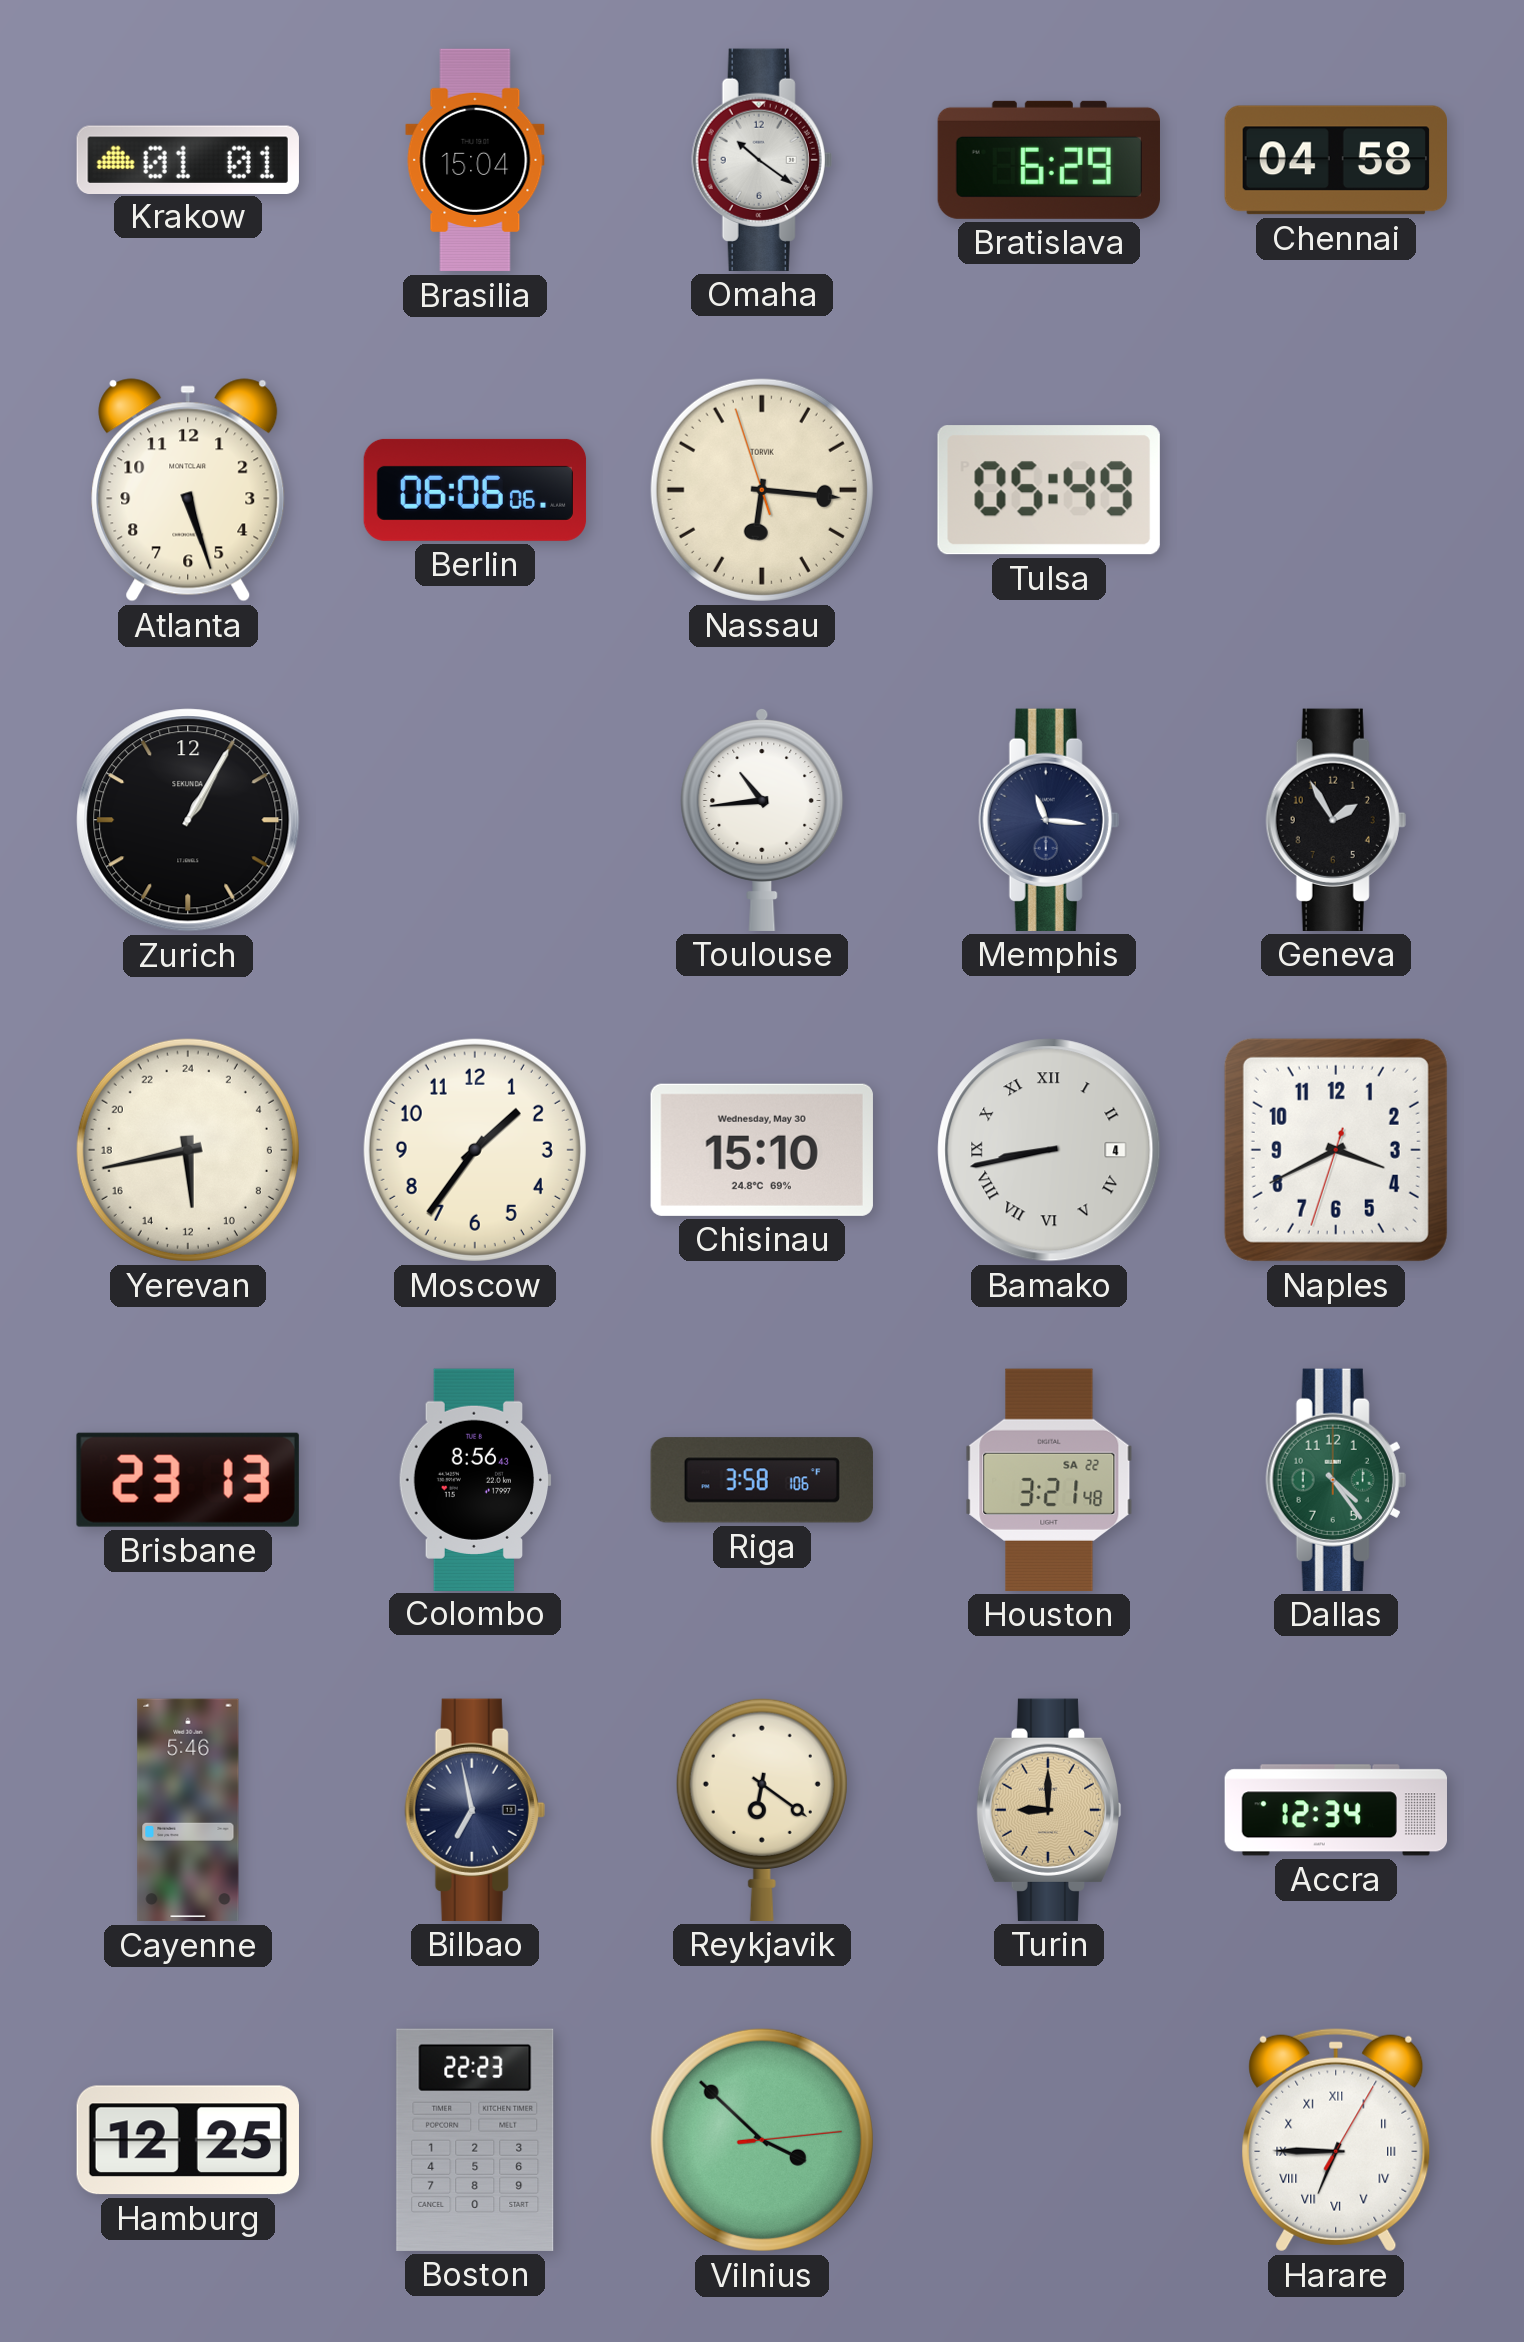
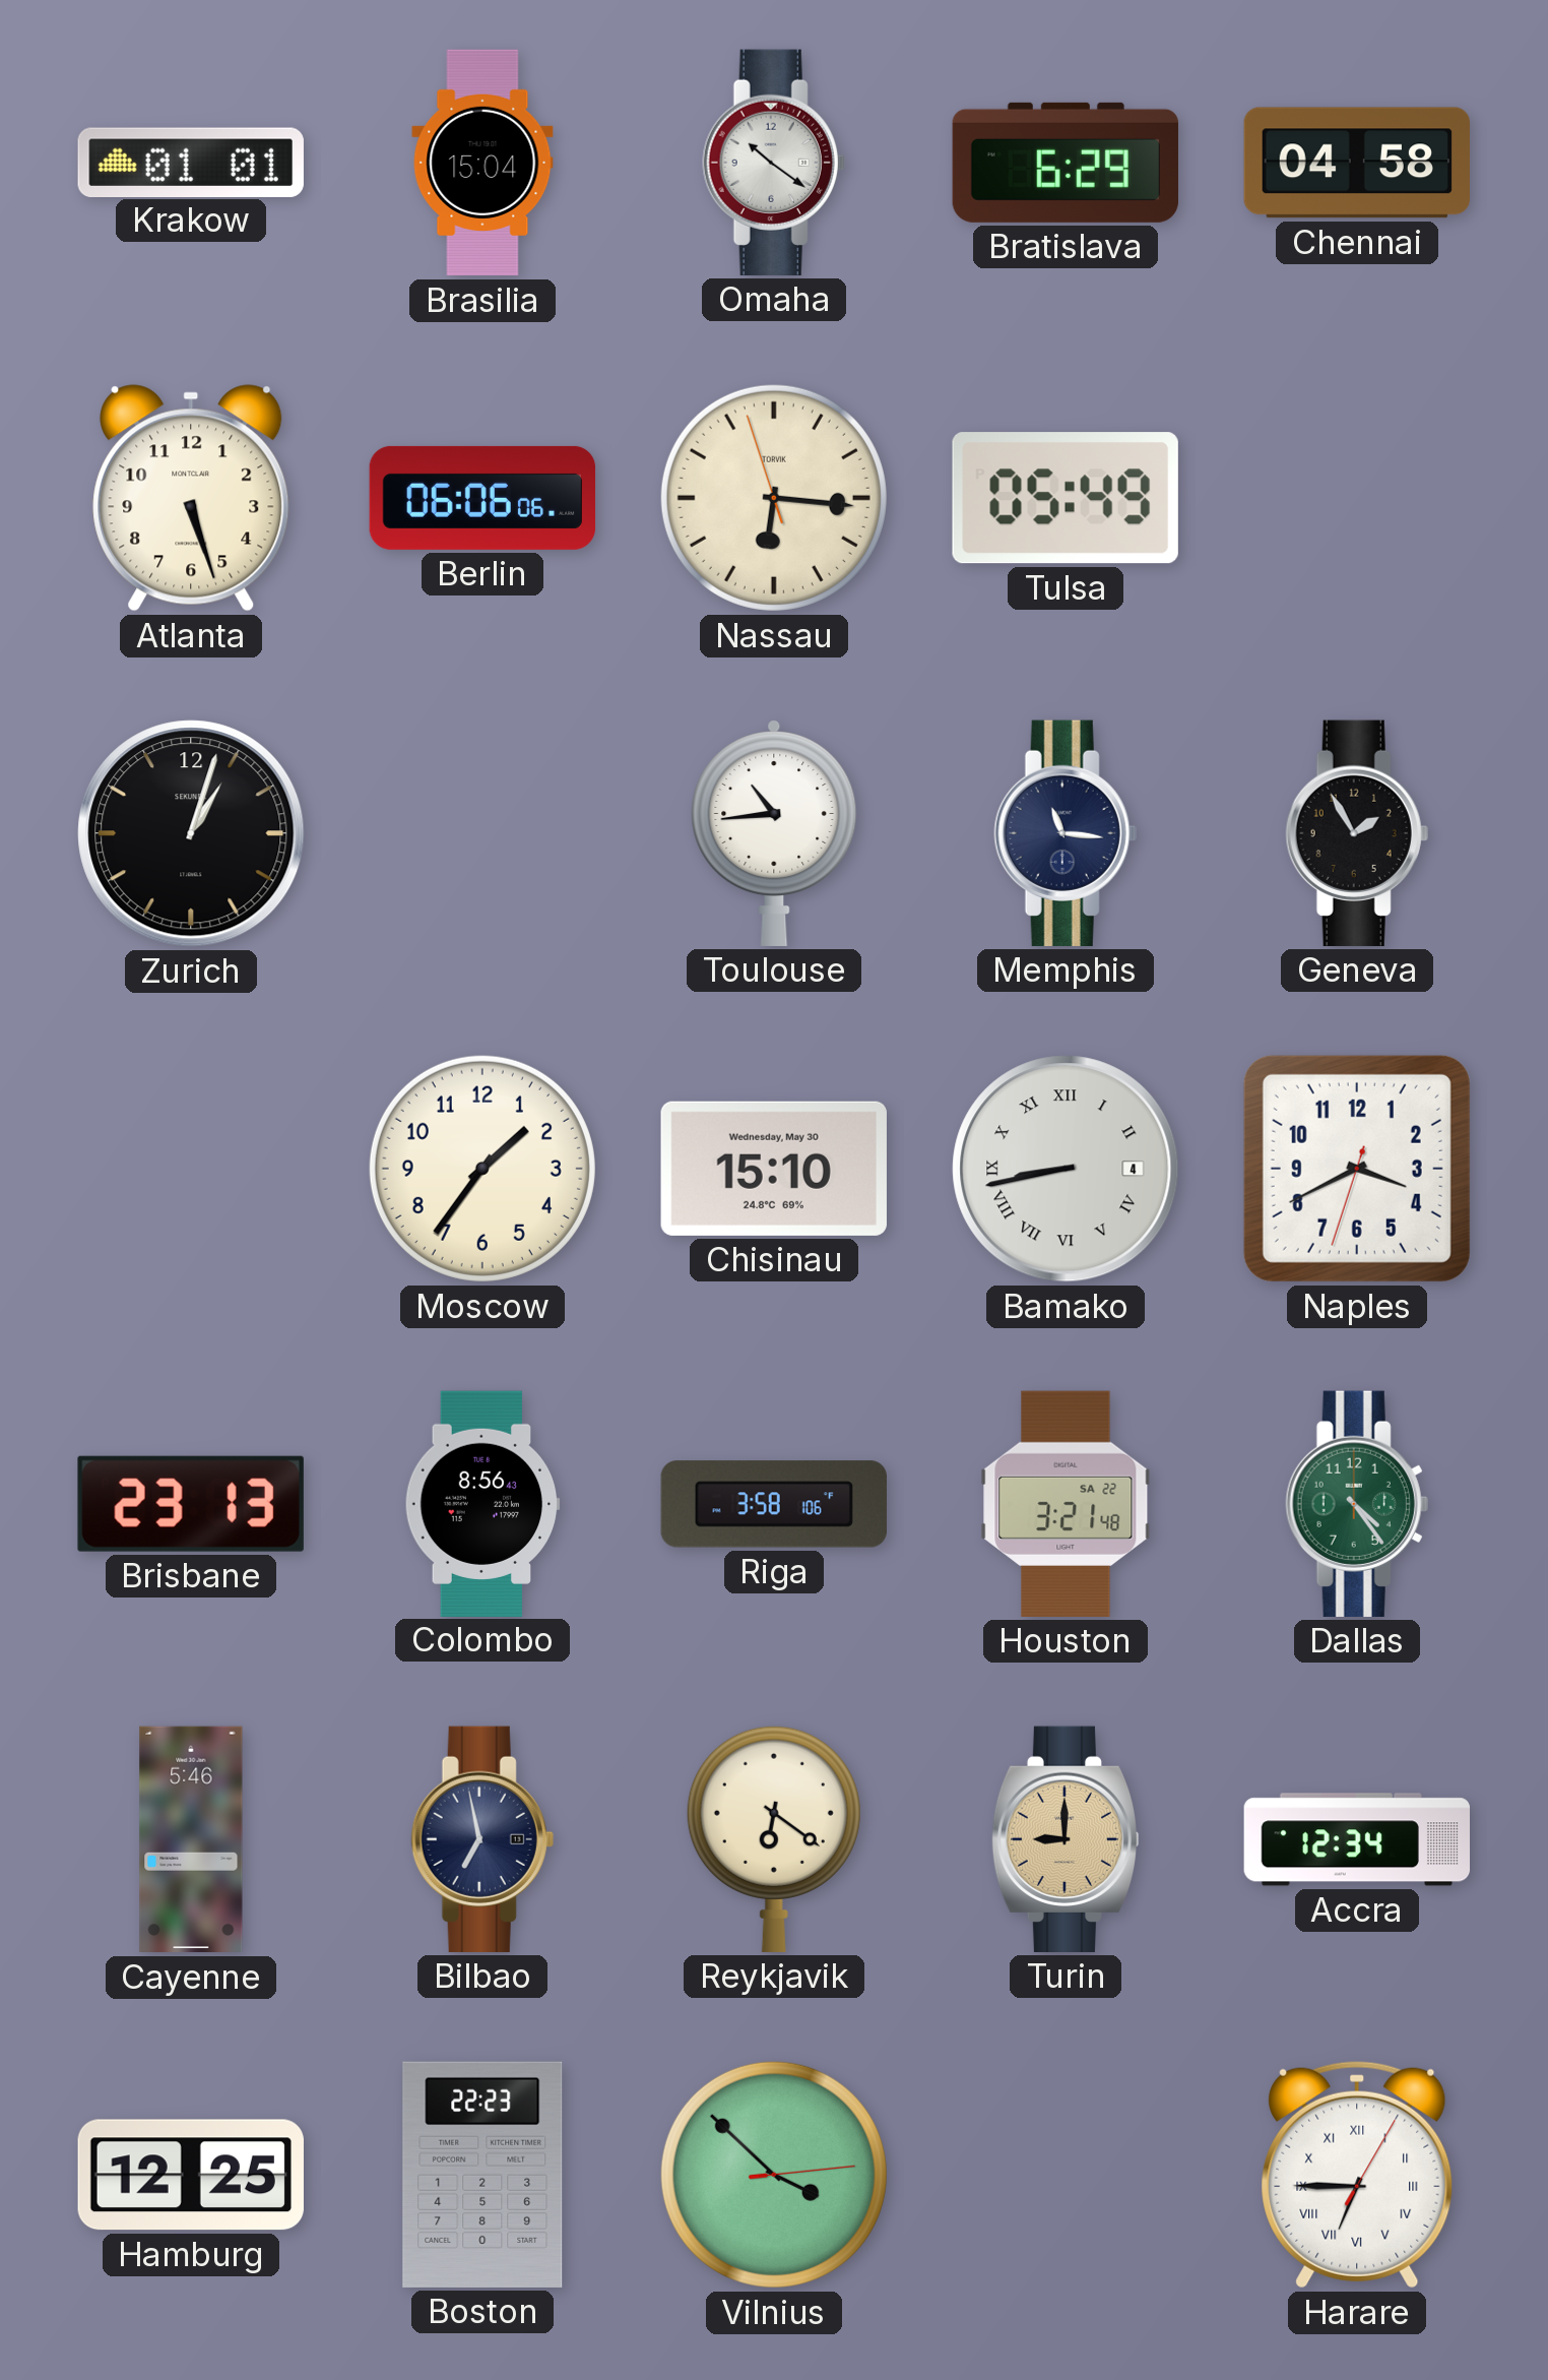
Zurich: 1:05 -> 1:03
Yerevan: 11:43 -> none
